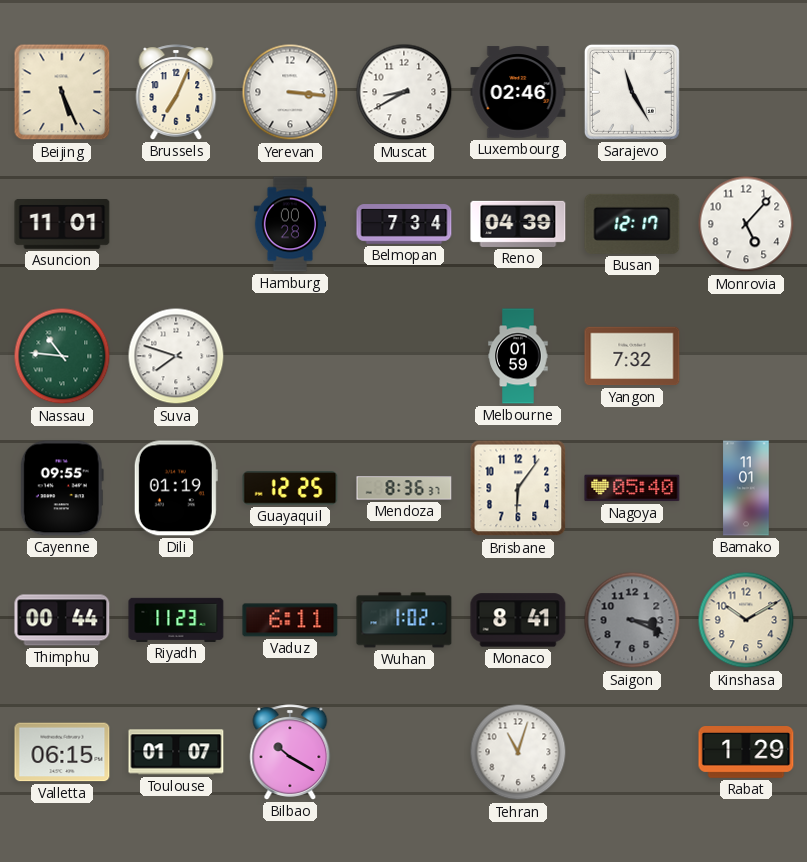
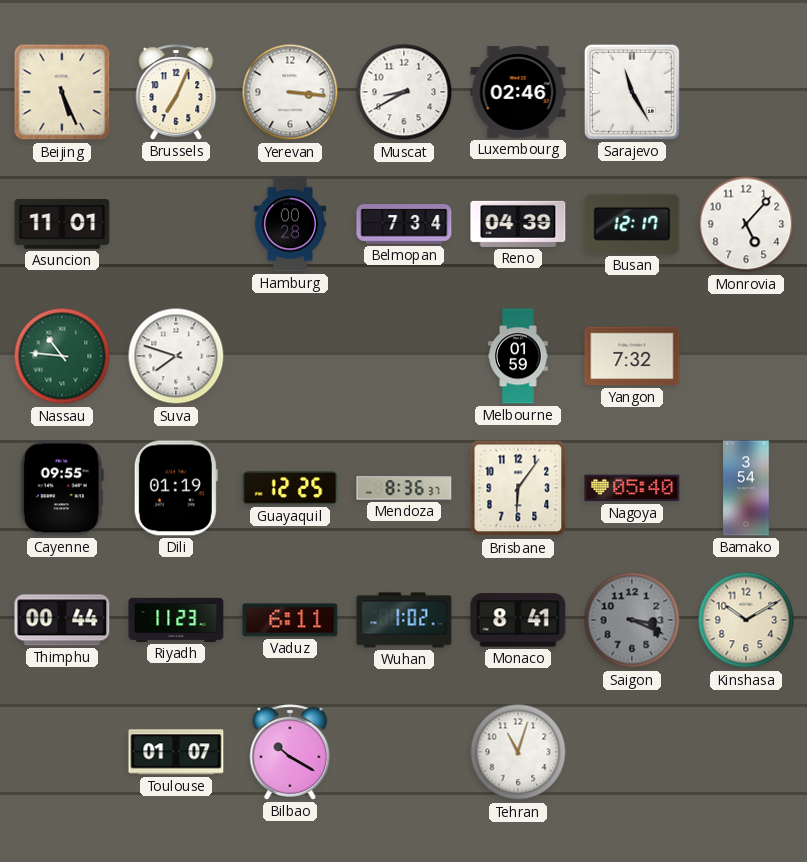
Bamako: 11:01 -> 3:54
Valletta: 06:15 -> none
Rabat: 1:29 -> none
